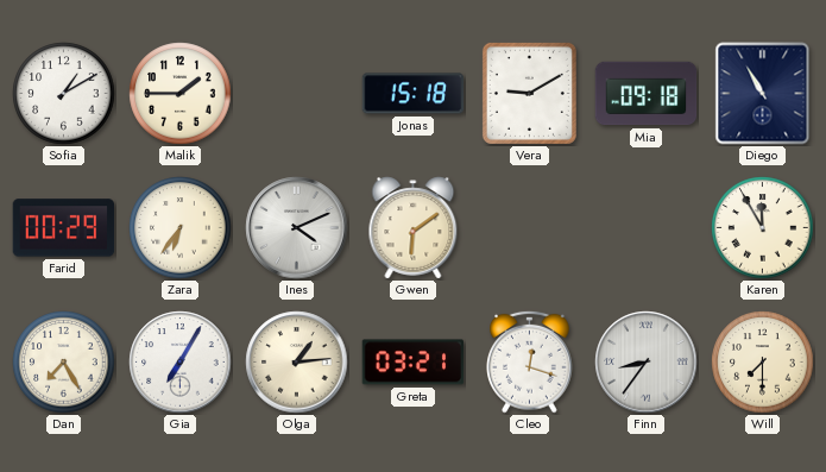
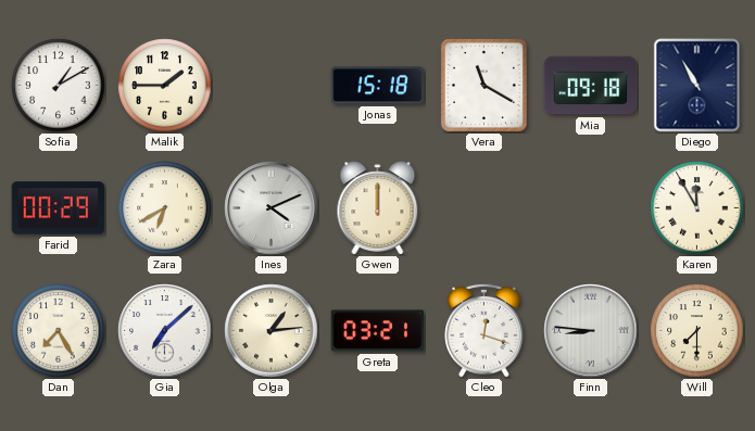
Vera: 9:10 -> 11:20
Zara: 6:36 -> 6:40
Gwen: 6:09 -> 12:00
Gia: 7:05 -> 7:08
Finn: 8:36 -> 8:46
